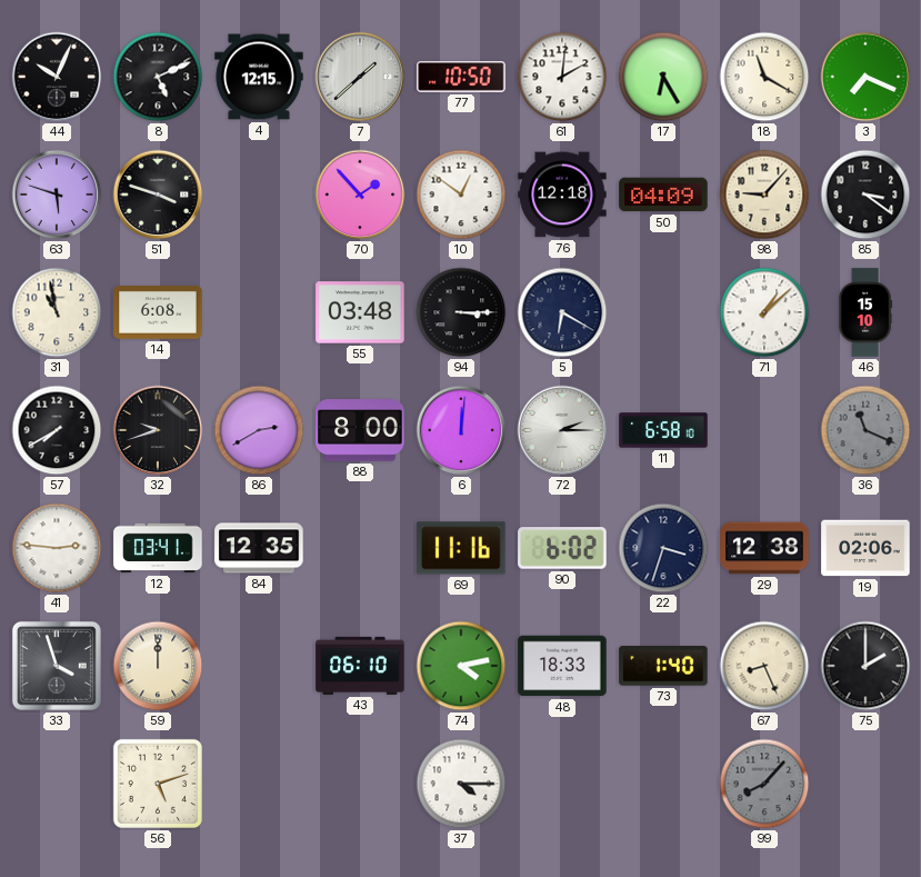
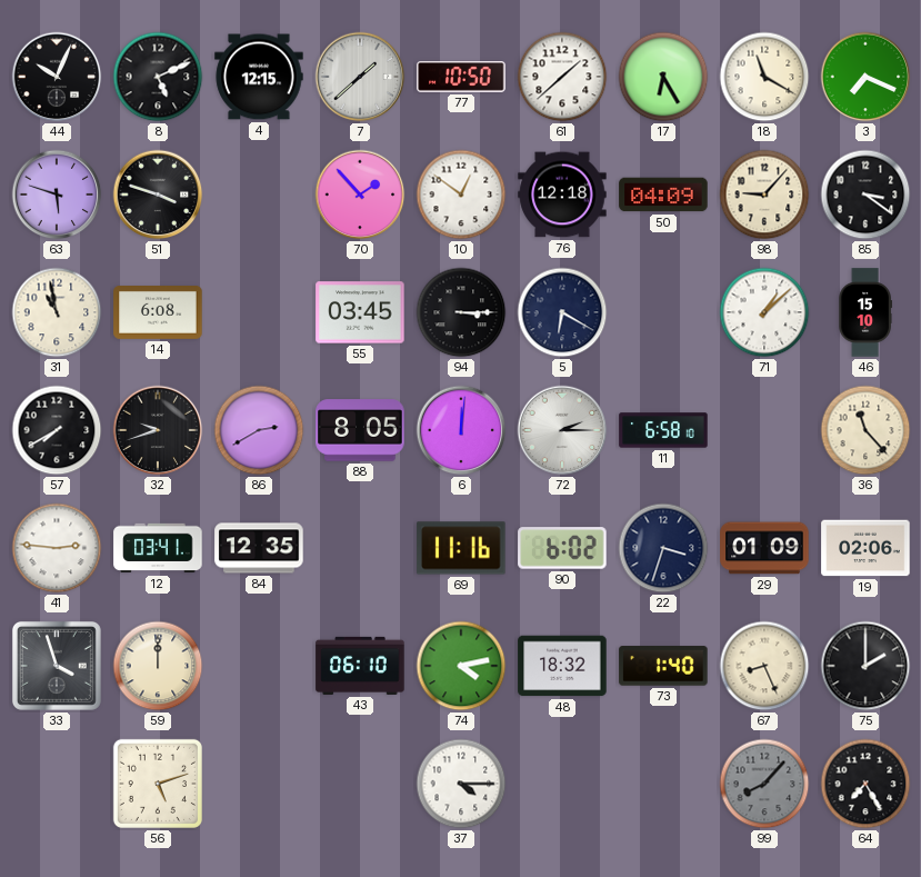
61: 2:01 -> 1:38
55: 03:48 -> 03:45
88: 8:00 -> 8:05
36: 11:19 -> 11:23
36 dial: grey -> cream
29: 12:38 -> 01:09
48: 18:33 -> 18:32
64: none -> 7:25
